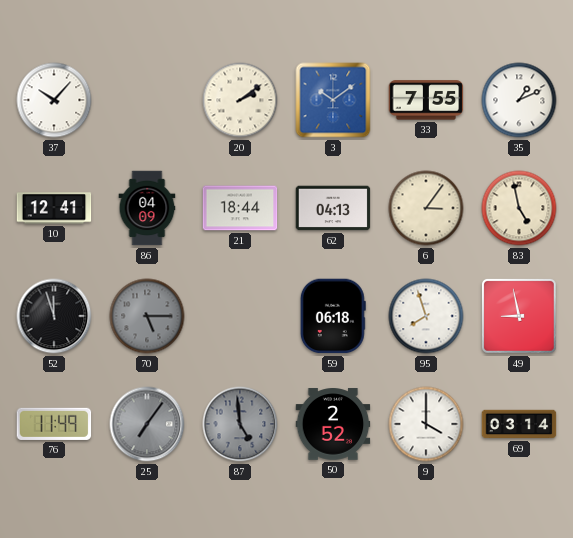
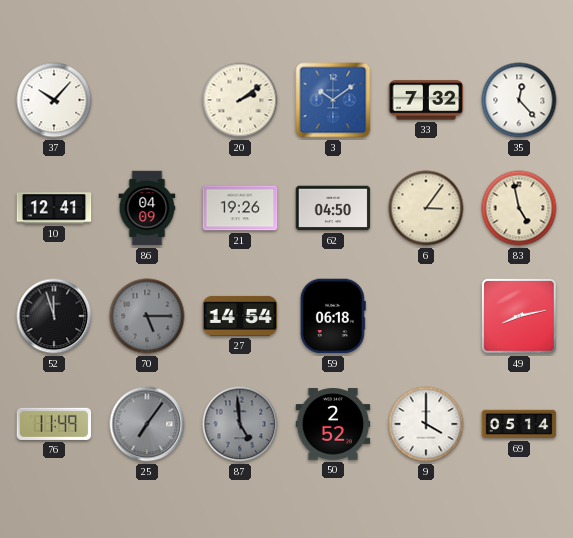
33: 7:55 -> 7:32
35: 1:11 -> 12:23
21: 18:44 -> 19:26
62: 04:13 -> 04:50
27: none -> 14:54
95: 7:57 -> none
49: 8:58 -> 8:13
69: 03:14 -> 05:14
